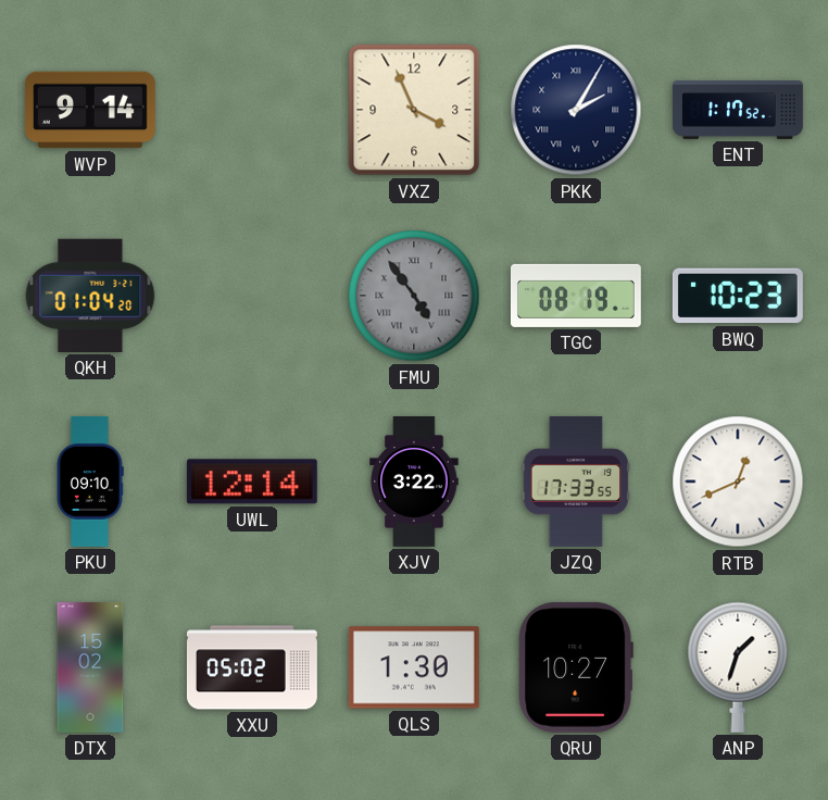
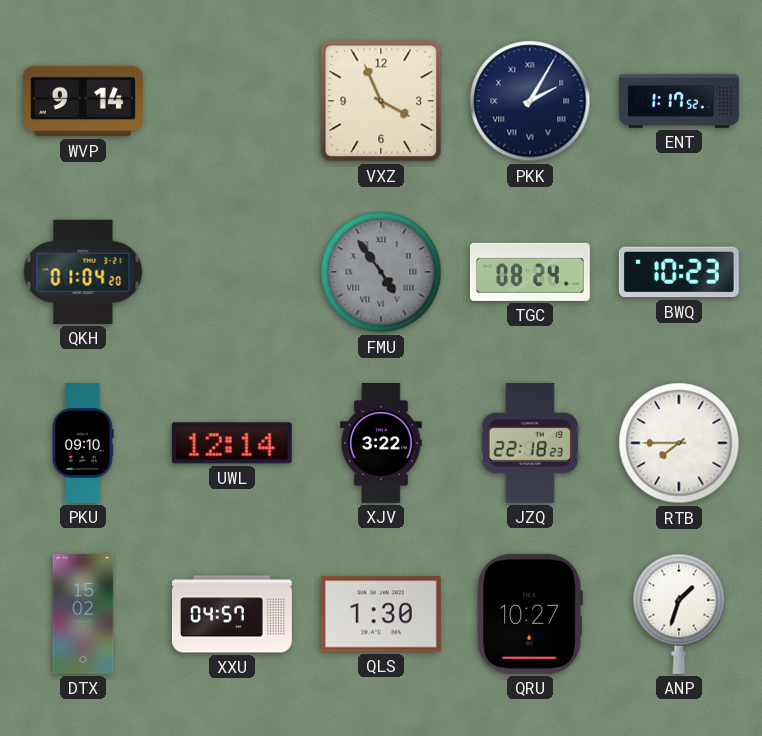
TGC: 08:19 -> 08:24
JZQ: 17:33 -> 22:18
RTB: 12:41 -> 7:45
XXU: 05:02 -> 04:57
